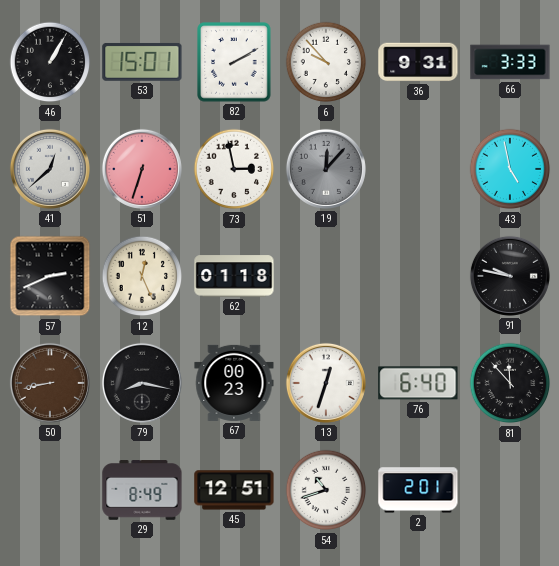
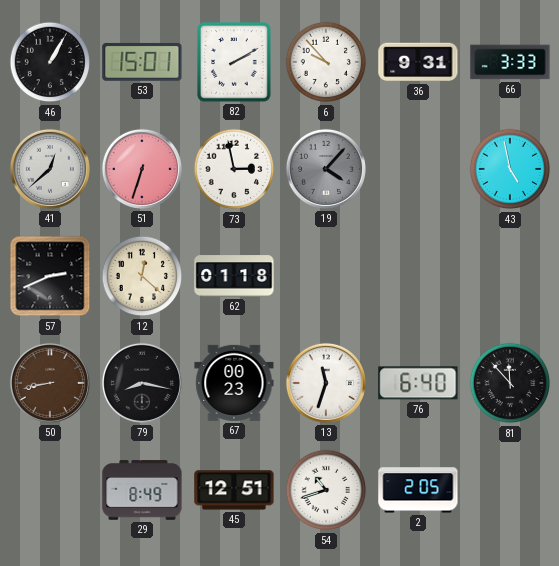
19: 12:07 -> 4:07
12: 12:26 -> 12:22
91: 9:47 -> none
13: 12:33 -> 11:33
2: 2:01 -> 2:05
